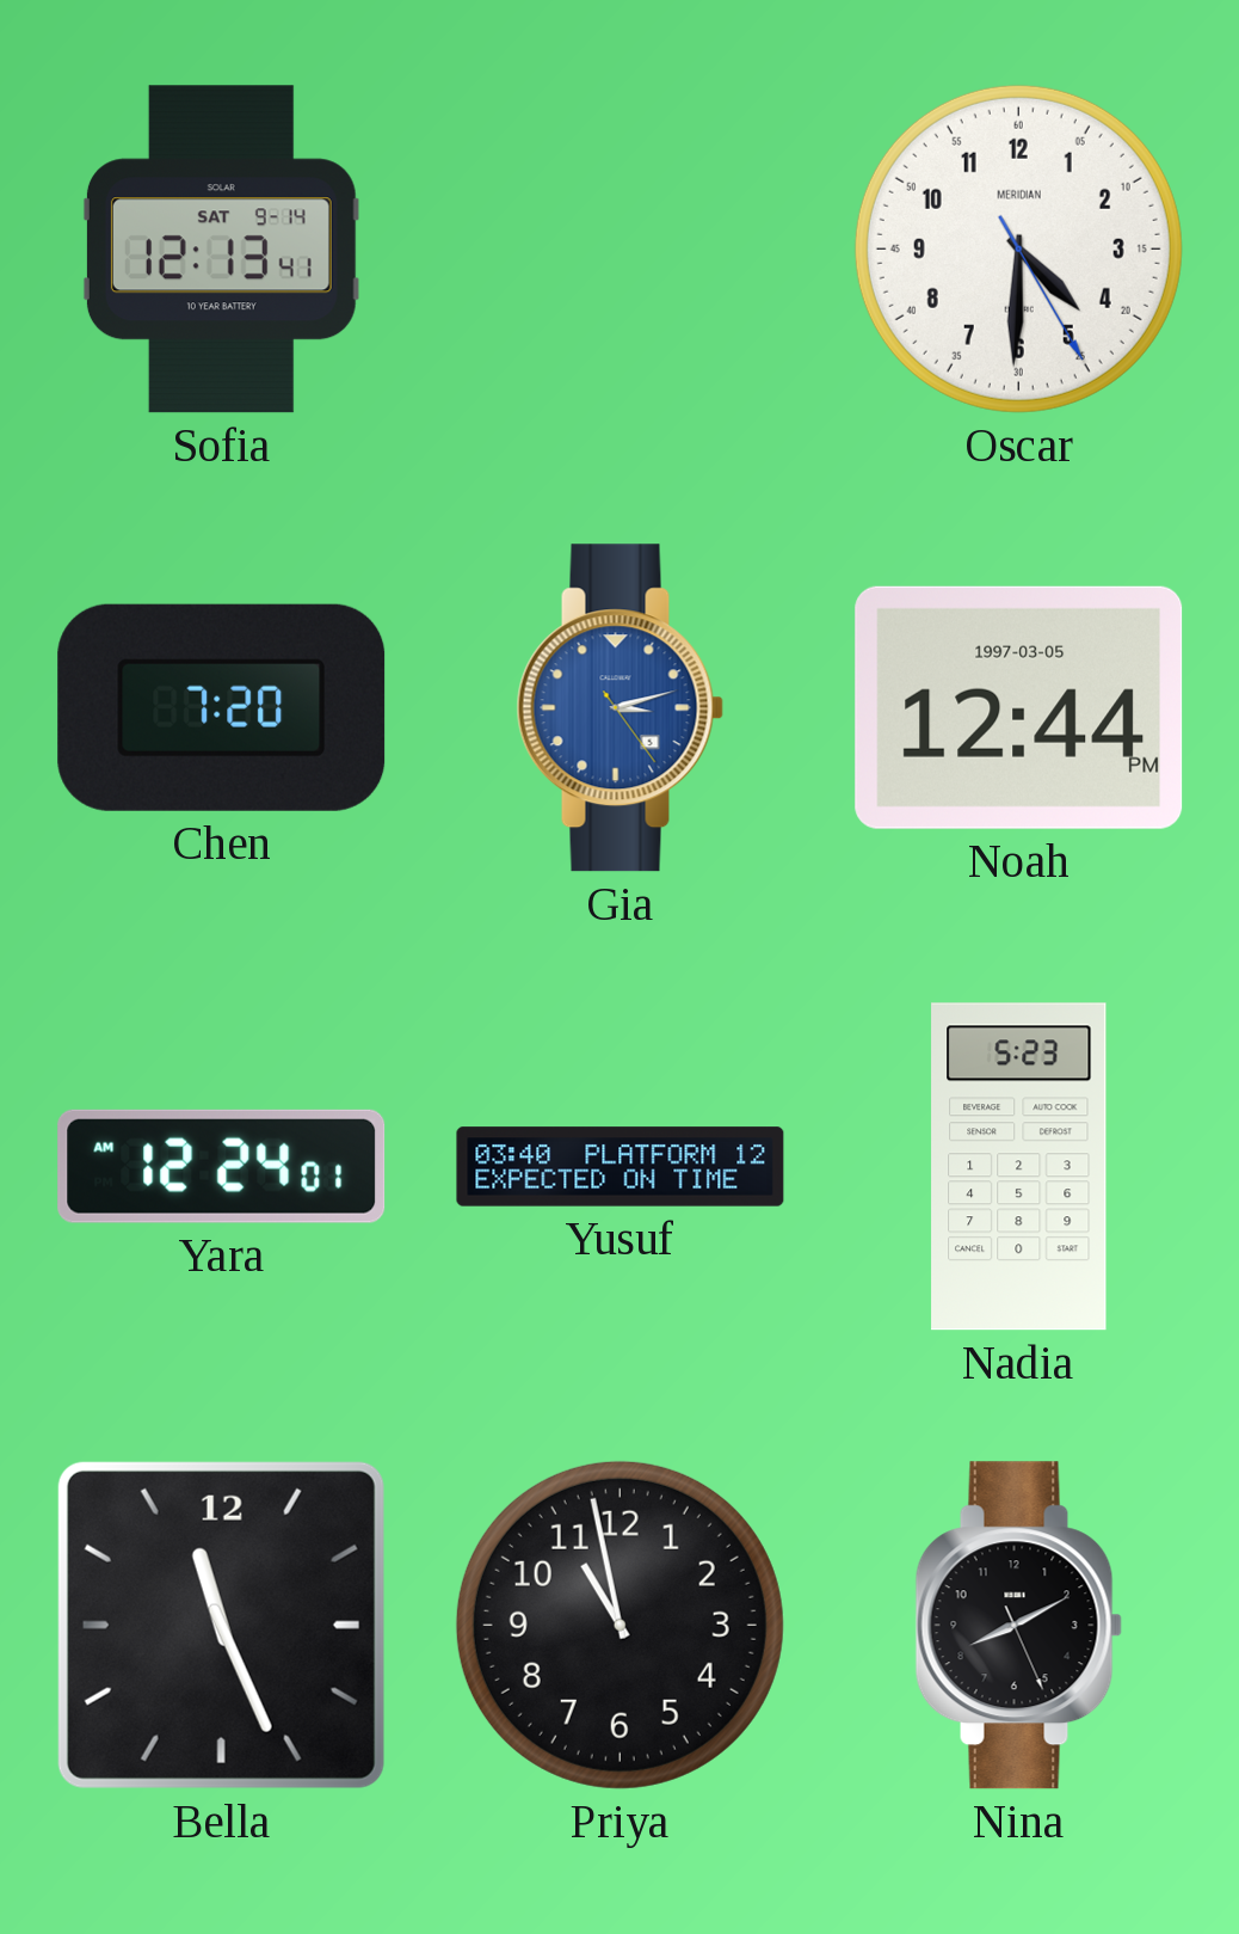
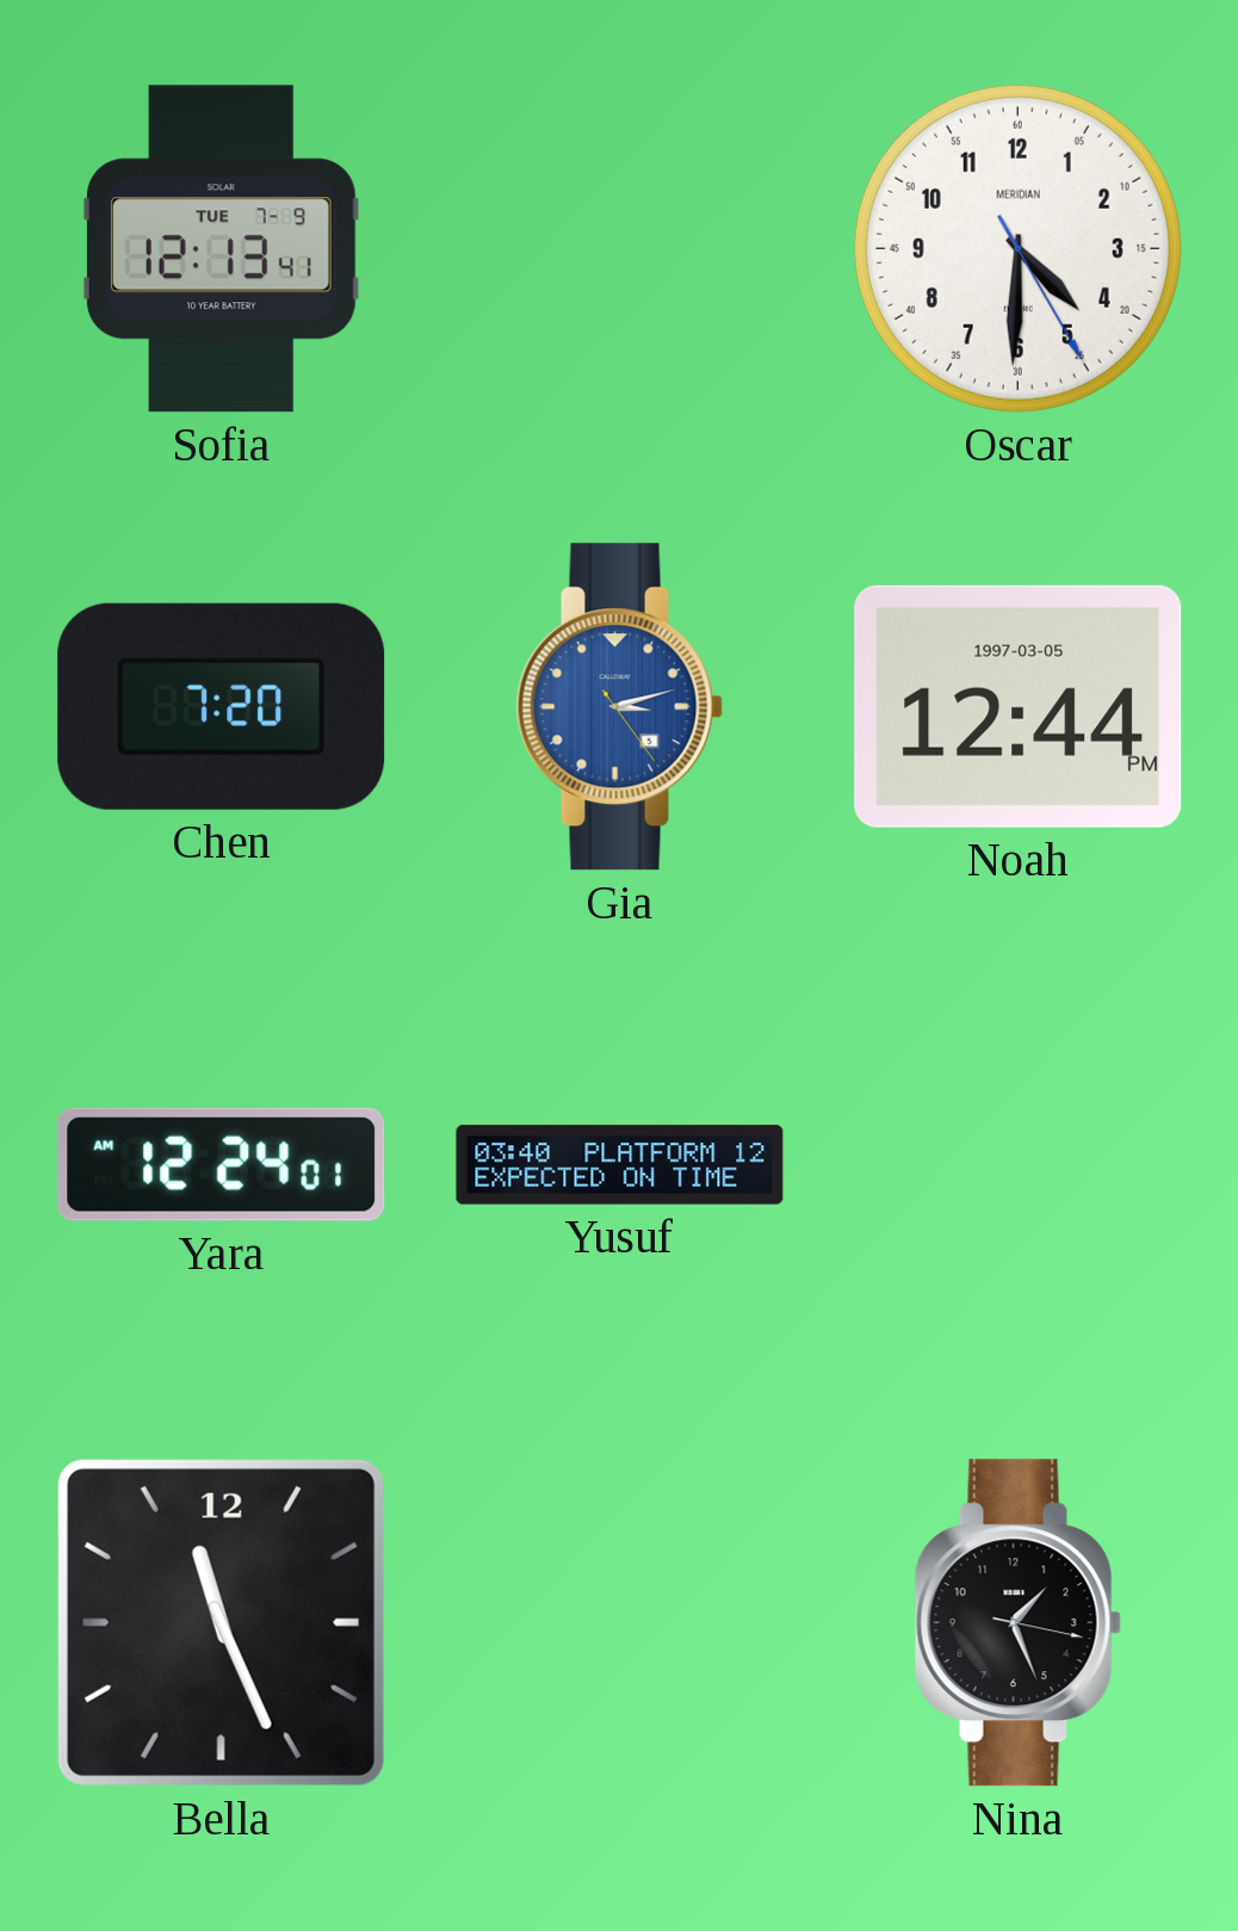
Sofia date: SAT 9-14 -> TUE 7-9
Nadia: 5:23 -> none
Priya: 10:58 -> none
Nina: 8:10 -> 1:26
